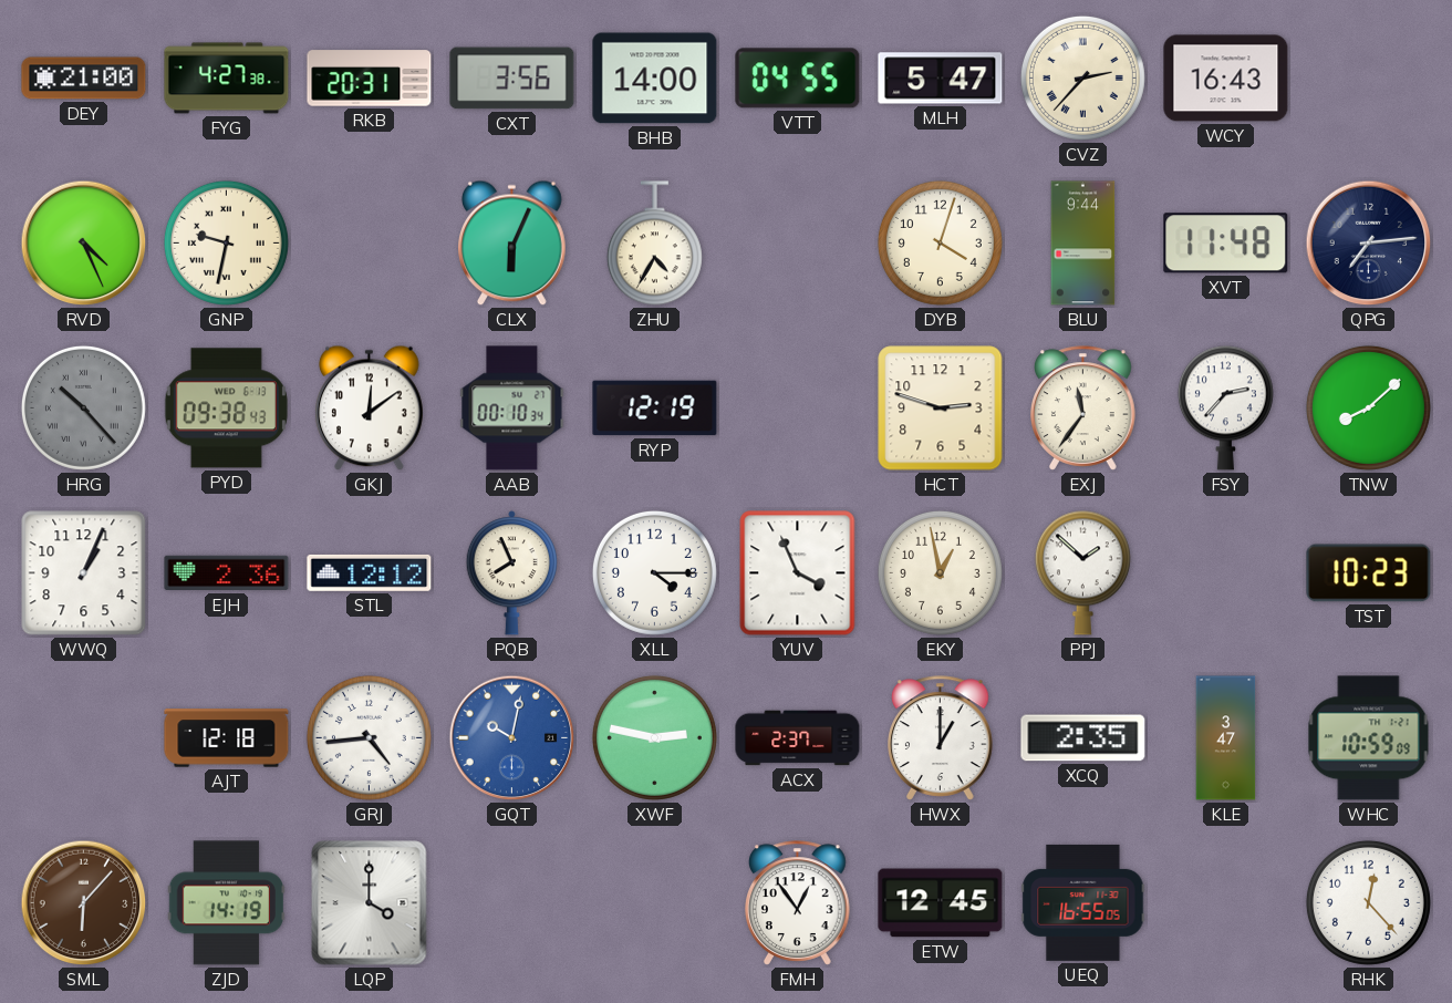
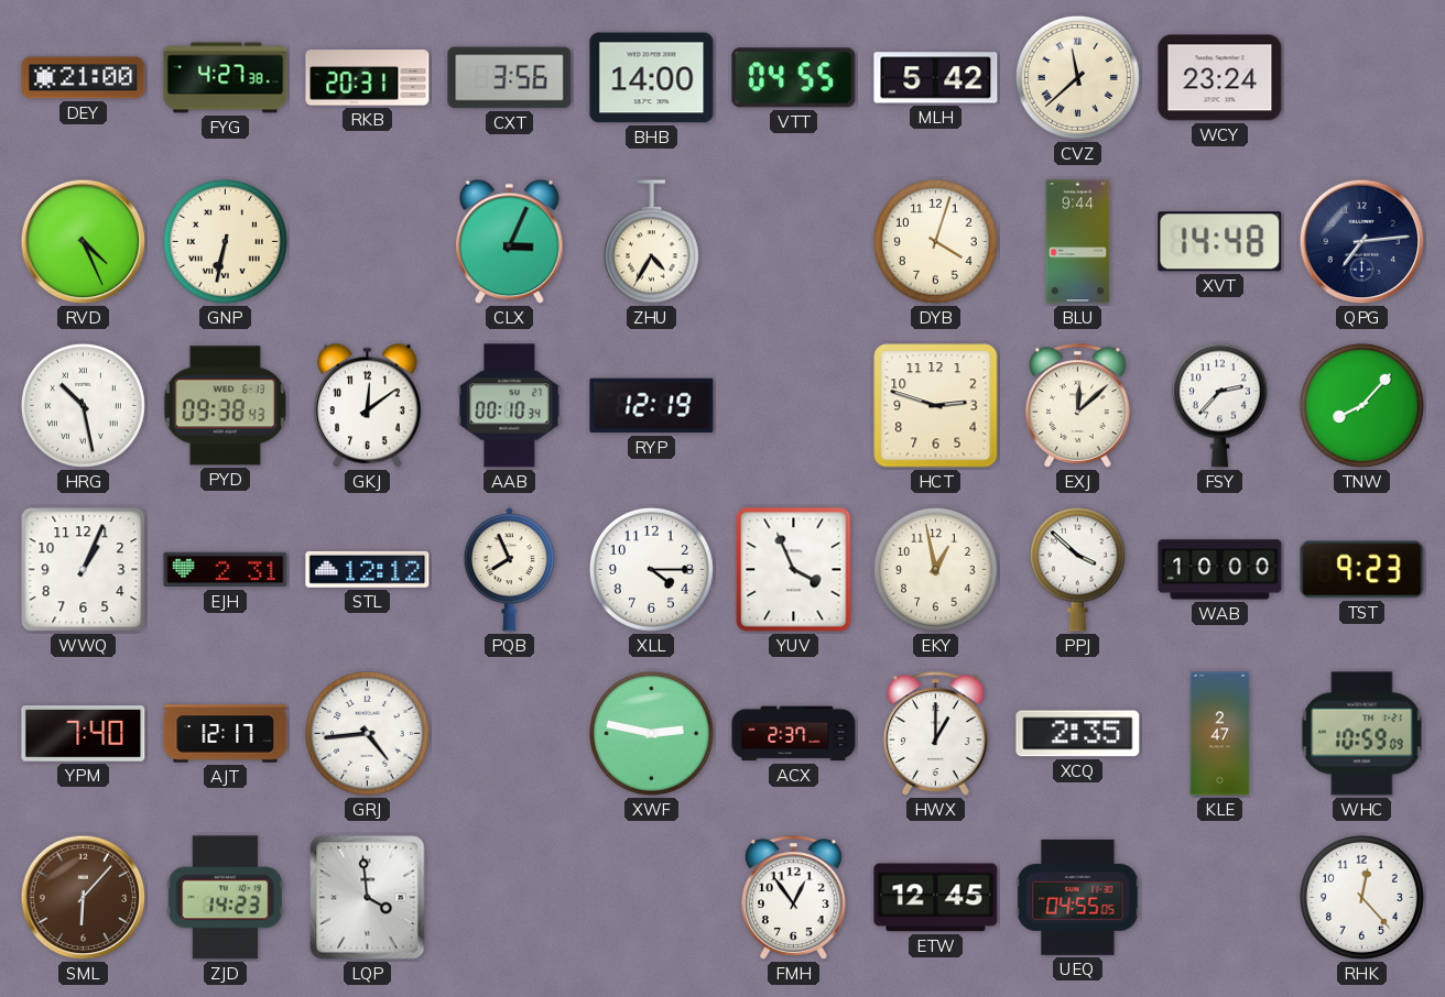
MLH: 5:47 -> 5:42
CVZ: 2:37 -> 11:38
WCY: 16:43 -> 23:24
GNP: 9:32 -> 6:32
CLX: 6:04 -> 3:04
XVT: 11:48 -> 14:48
HRG: 10:23 -> 10:28
HRG dial: grey -> white
EXJ: 11:36 -> 12:08
TNW: 8:08 -> 8:07
EJH: 2:36 -> 2:31
PPJ: 1:52 -> 3:52
WAB: none -> 10:00
TST: 10:23 -> 9:23
YPM: none -> 7:40
AJT: 12:18 -> 12:17
GQT: 10:02 -> none
KLE: 3:47 -> 2:47
ZJD: 14:19 -> 14:23
LQP: 4:00 -> 3:59
UEQ: 16:55 -> 04:55
